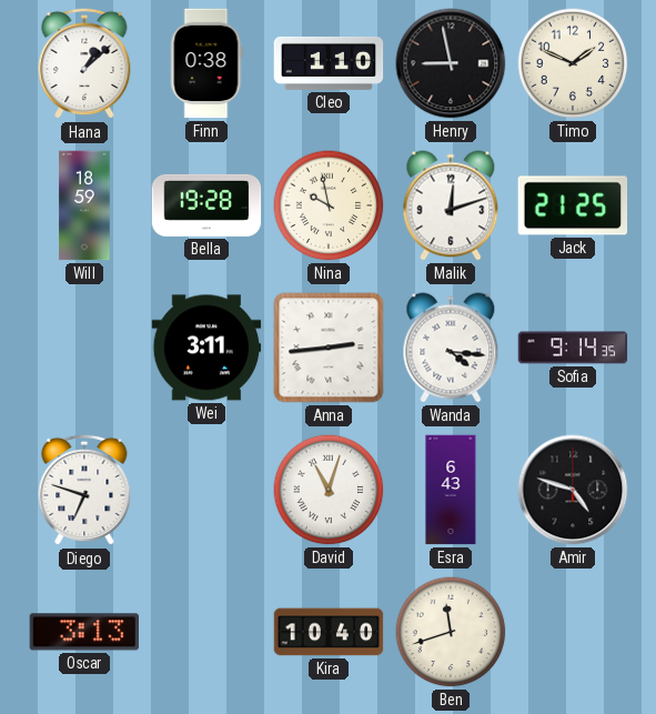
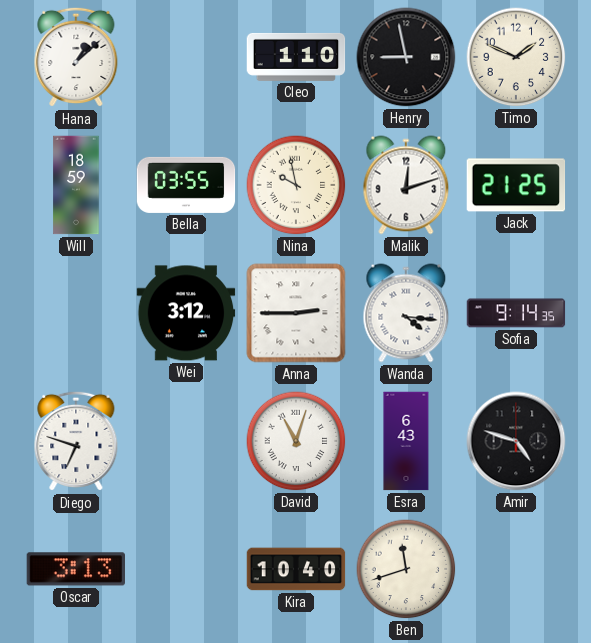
Finn: 0:38 -> none
Bella: 19:28 -> 03:55
Wei: 3:11 -> 3:12
Anna: 2:44 -> 2:45
